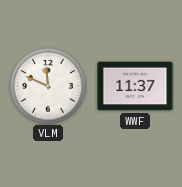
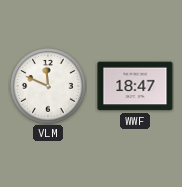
WWF: 11:37 -> 18:47
